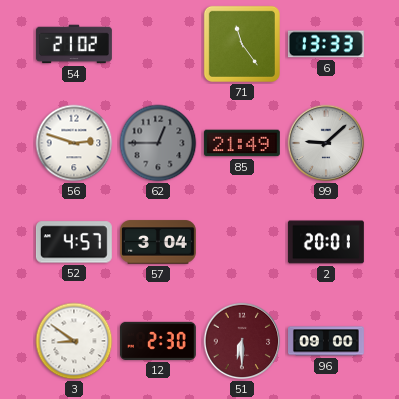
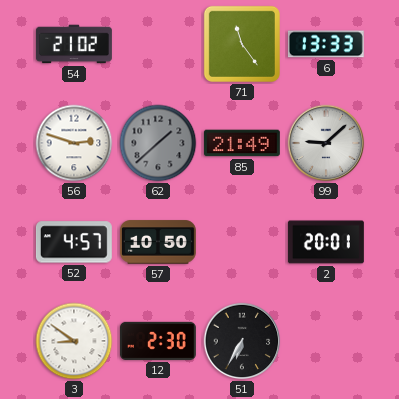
62: 12:45 -> 1:38
57: 3:04 -> 10:50
51: 6:30 -> 6:35
51 dial: burgundy -> black
96: 09:00 -> none
